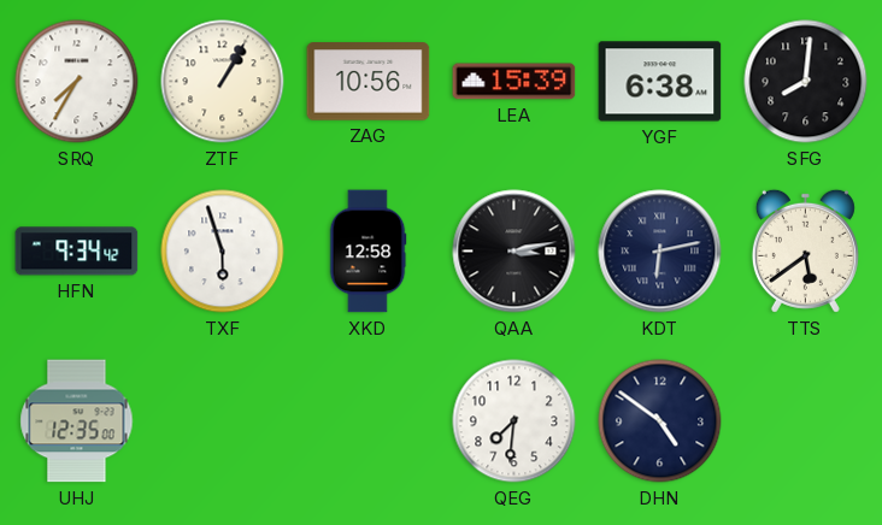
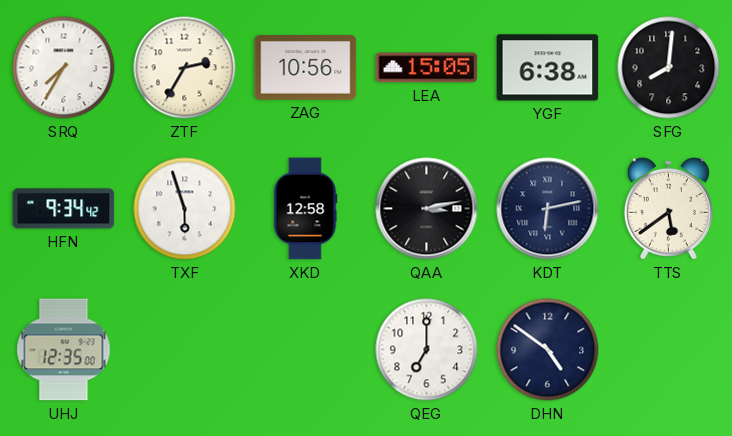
ZTF: 1:05 -> 2:35
LEA: 15:39 -> 15:05
QEG: 7:31 -> 7:00
